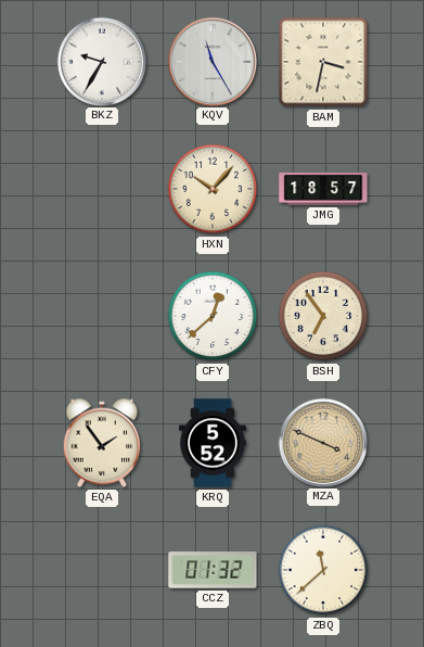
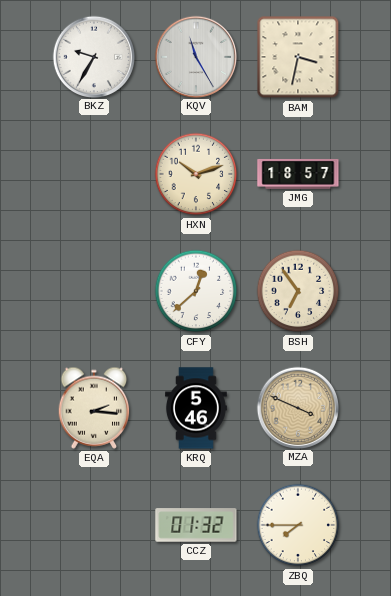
HXN: 10:07 -> 10:12
EQA: 1:54 -> 2:16
KRQ: 5:52 -> 5:46
ZBQ: 11:38 -> 7:45
